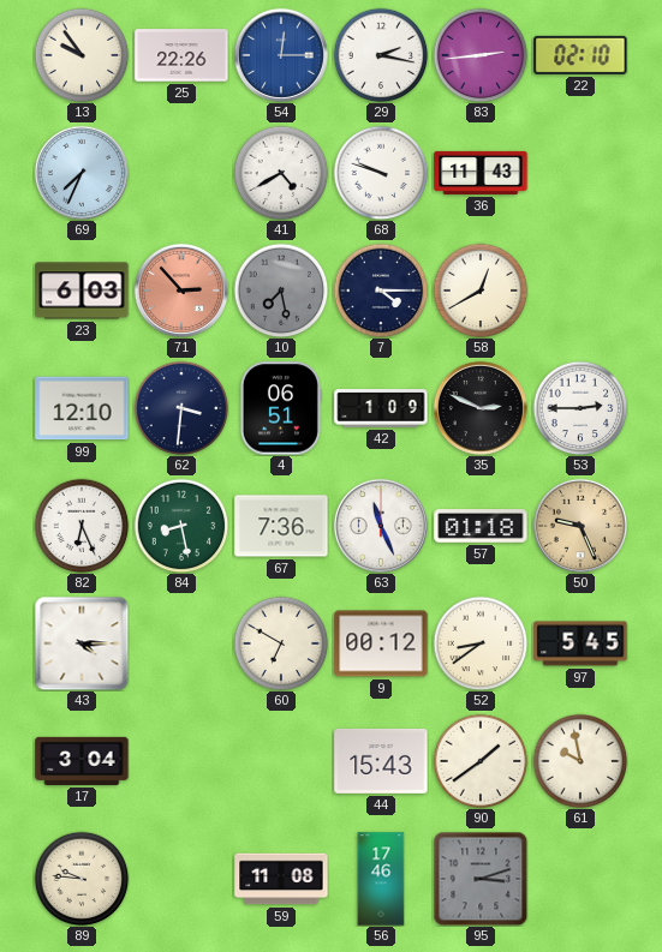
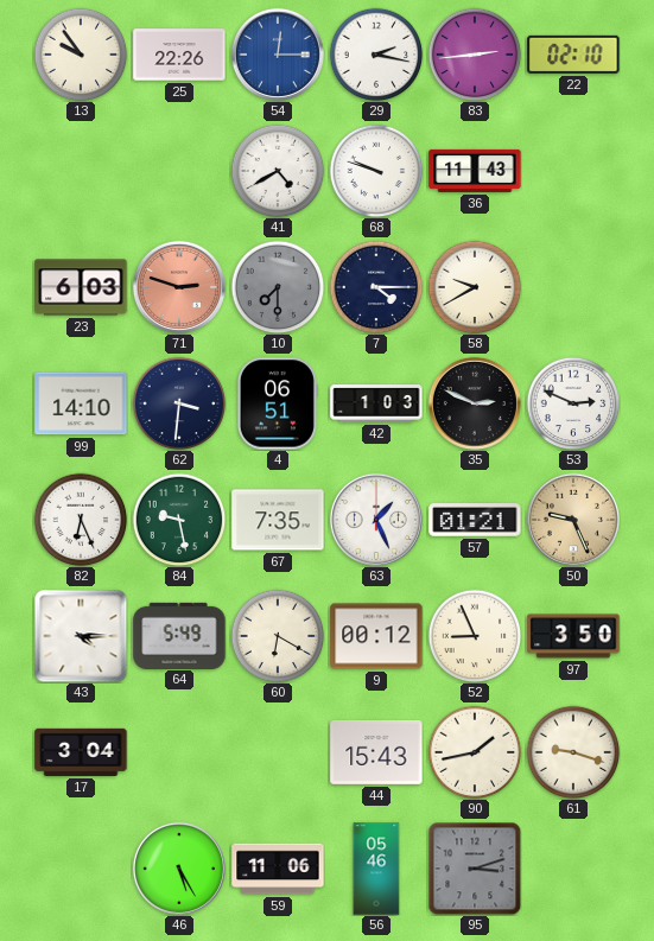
69: 7:34 -> none
71: 2:53 -> 2:48
10: 7:28 -> 7:30
58: 12:40 -> 9:40
99: 12:10 -> 14:10
42: 1:09 -> 1:03
53: 2:45 -> 2:49
84: 8:28 -> 9:28
67: 7:36 -> 7:35
63: 11:26 -> 1:26
57: 01:18 -> 01:21
64: none -> 5:49
60: 6:50 -> 6:20
52: 8:39 -> 8:56
97: 5:45 -> 3:50
90: 1:39 -> 1:43
61: 9:58 -> 9:18
89: 9:46 -> none
46: none -> 5:25
59: 11:08 -> 11:06
56: 17:46 -> 05:46
